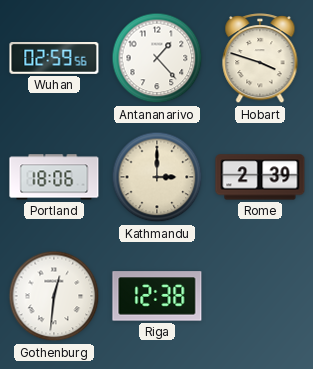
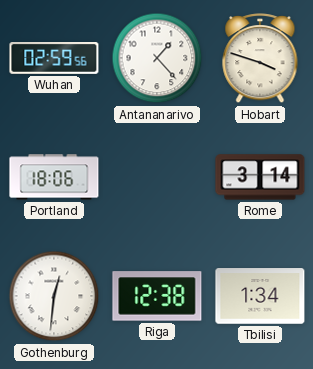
Kathmandu: 3:00 -> none
Rome: 2:39 -> 3:14
Tbilisi: none -> 1:34
